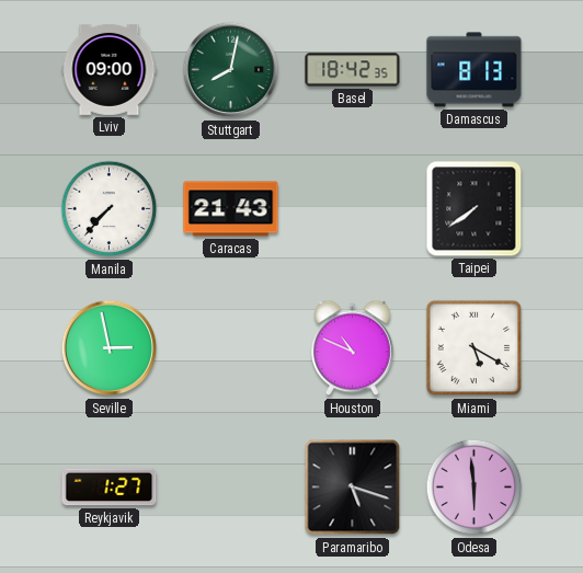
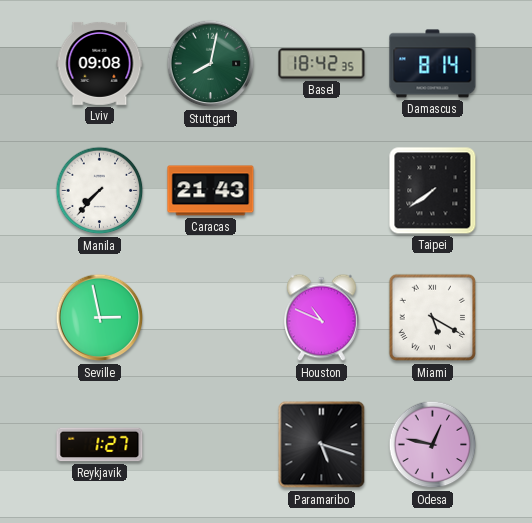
Lviv: 09:00 -> 09:08
Damascus: 8:13 -> 8:14
Odesa: 5:59 -> 12:47
